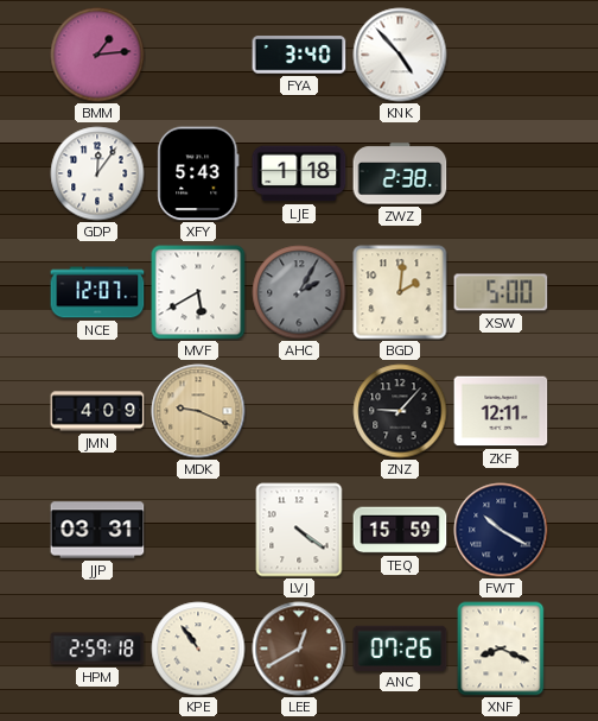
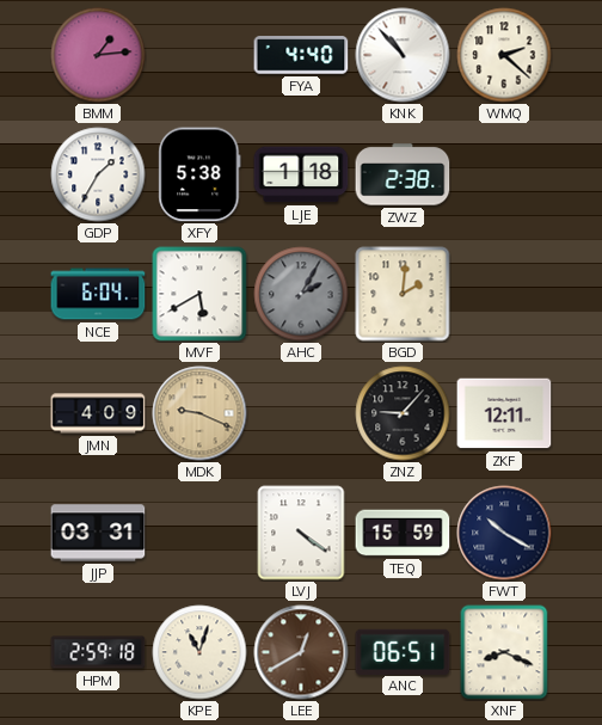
FYA: 3:40 -> 4:40
KNK: 4:53 -> 10:53
WMQ: none -> 2:22
GDP: 12:06 -> 1:35
XFY: 5:43 -> 5:38
NCE: 12:07 -> 6:04
XSW: 5:00 -> none
KPE: 10:54 -> 11:03
ANC: 07:26 -> 06:51
